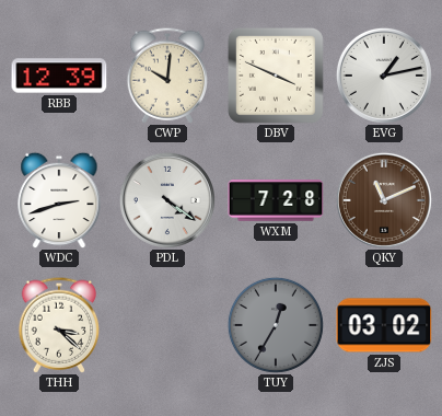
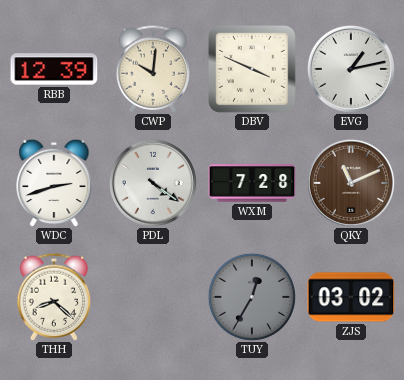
THH: 3:22 -> 8:22
